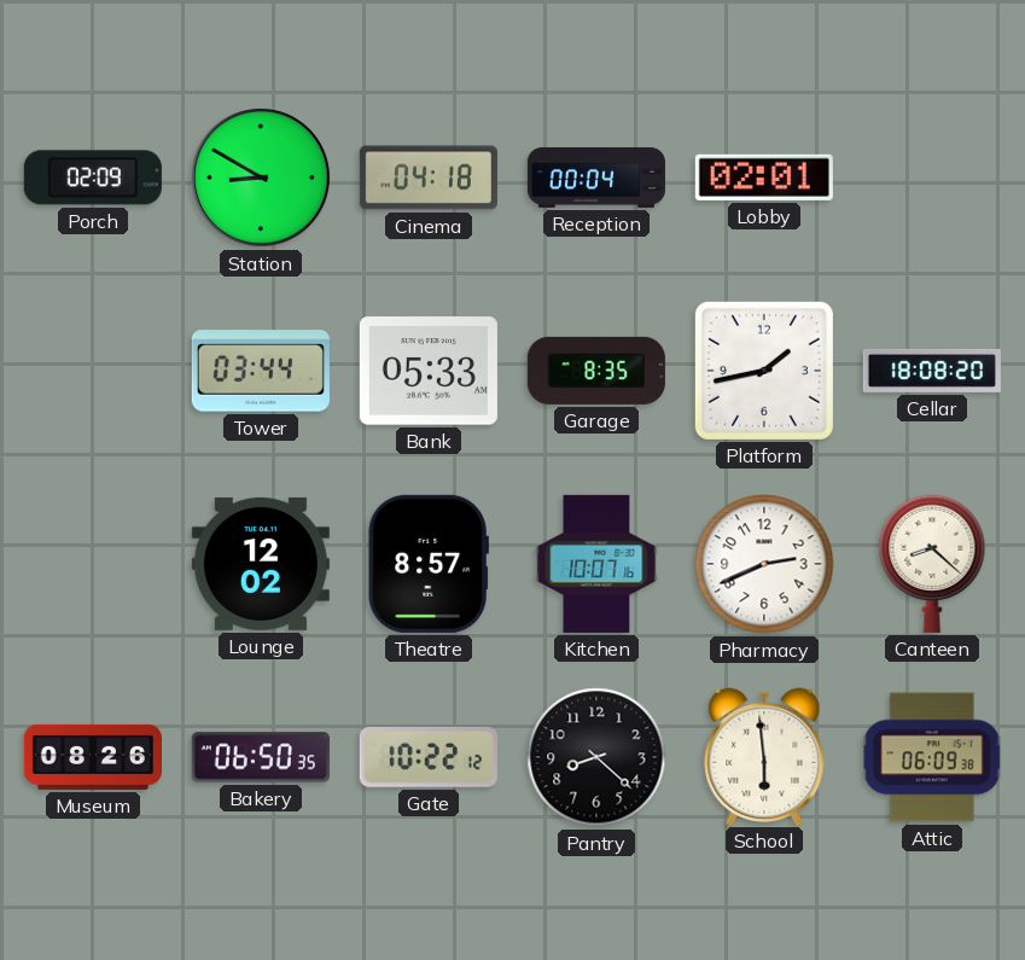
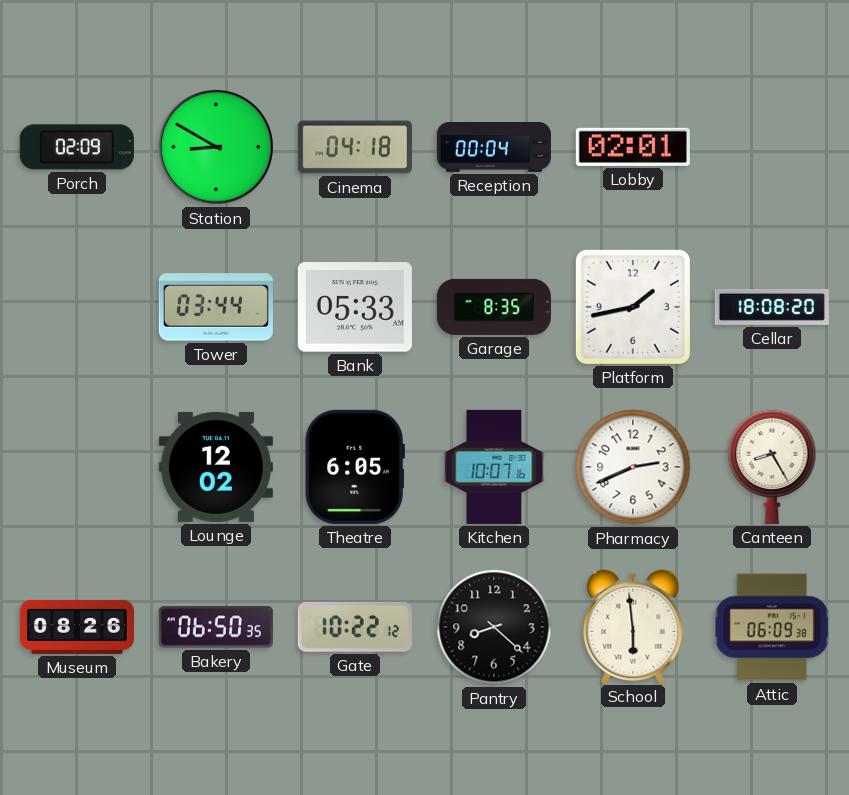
Theatre: 8:57 -> 6:05
Canteen: 8:22 -> 8:25
